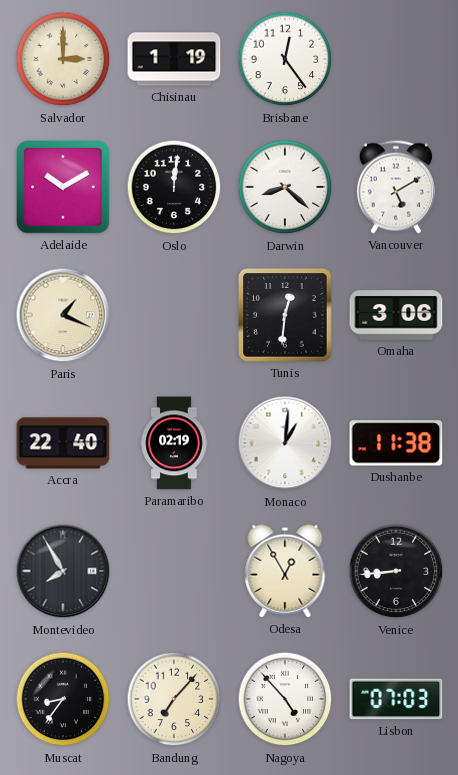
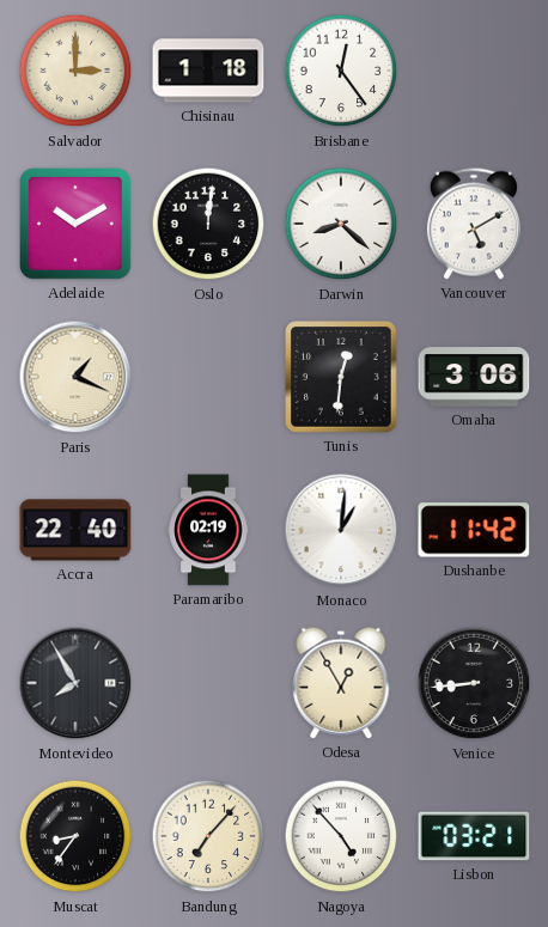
Chisinau: 1:19 -> 1:18
Dushanbe: 11:38 -> 11:42
Lisbon: 07:03 -> 03:21
